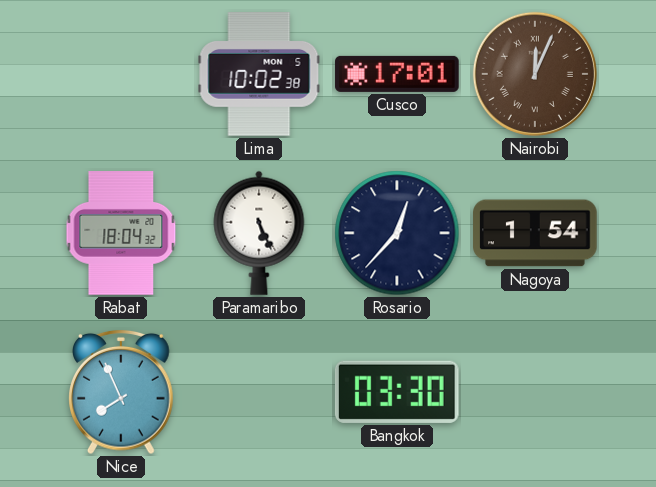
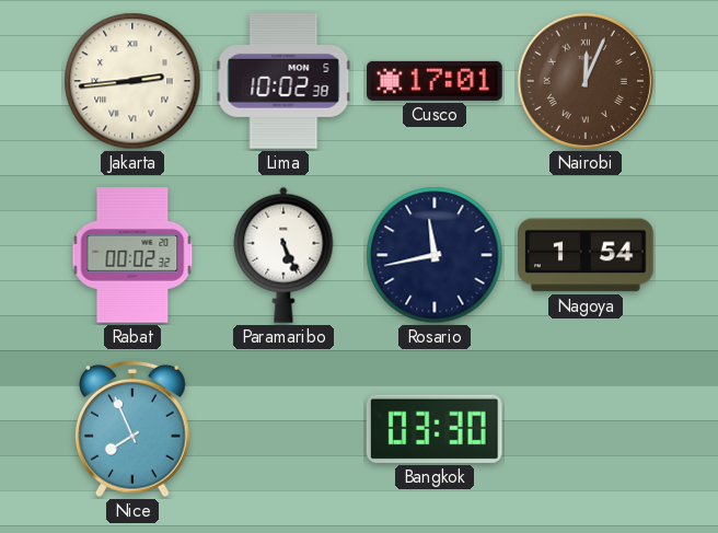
Jakarta: none -> 2:44
Rabat: 18:04 -> 00:02
Rosario: 12:37 -> 11:43
